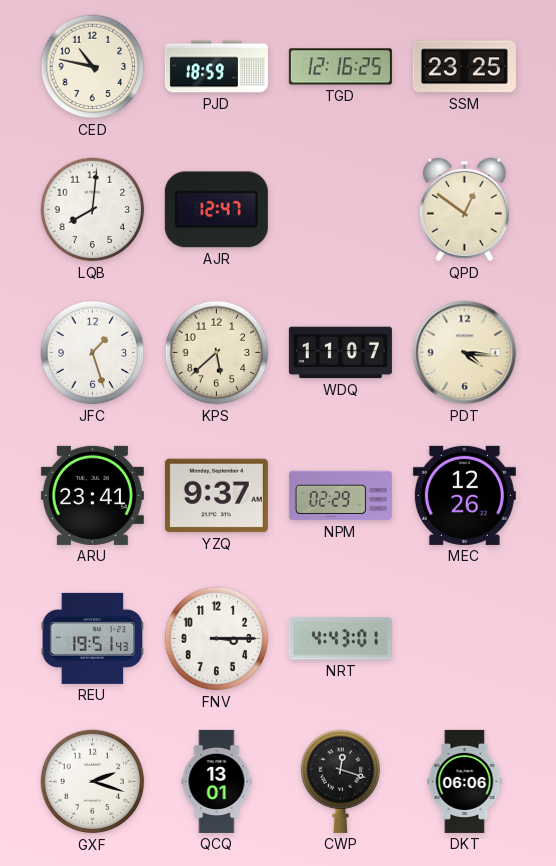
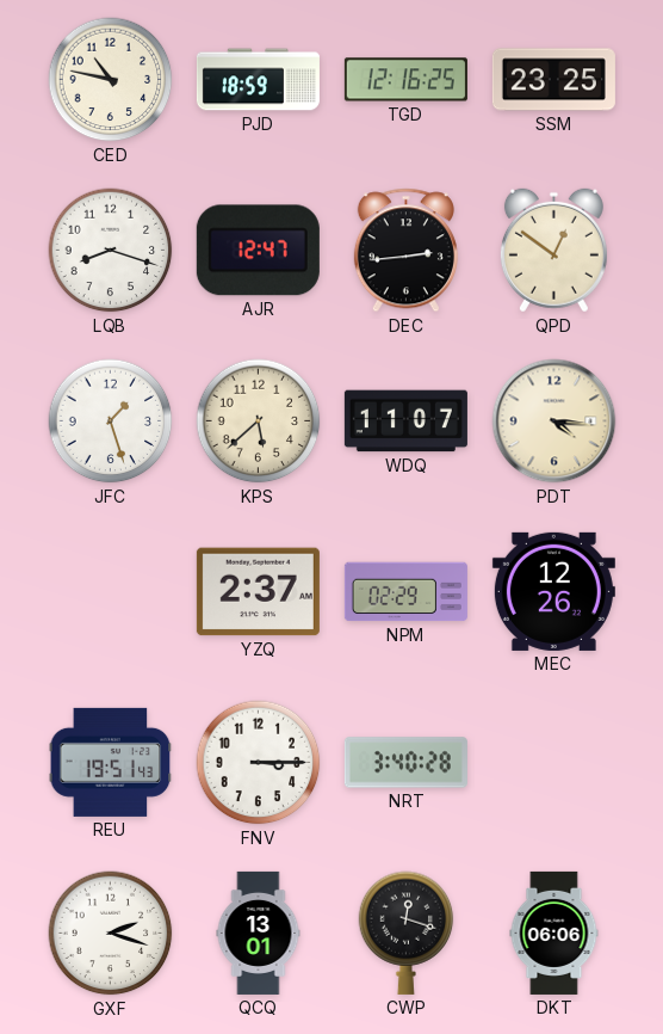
LQB: 8:01 -> 8:18
DEC: none -> 2:44
ARU: 23:41 -> none
YZQ: 9:37 -> 2:37
NRT: 4:43 -> 3:40
